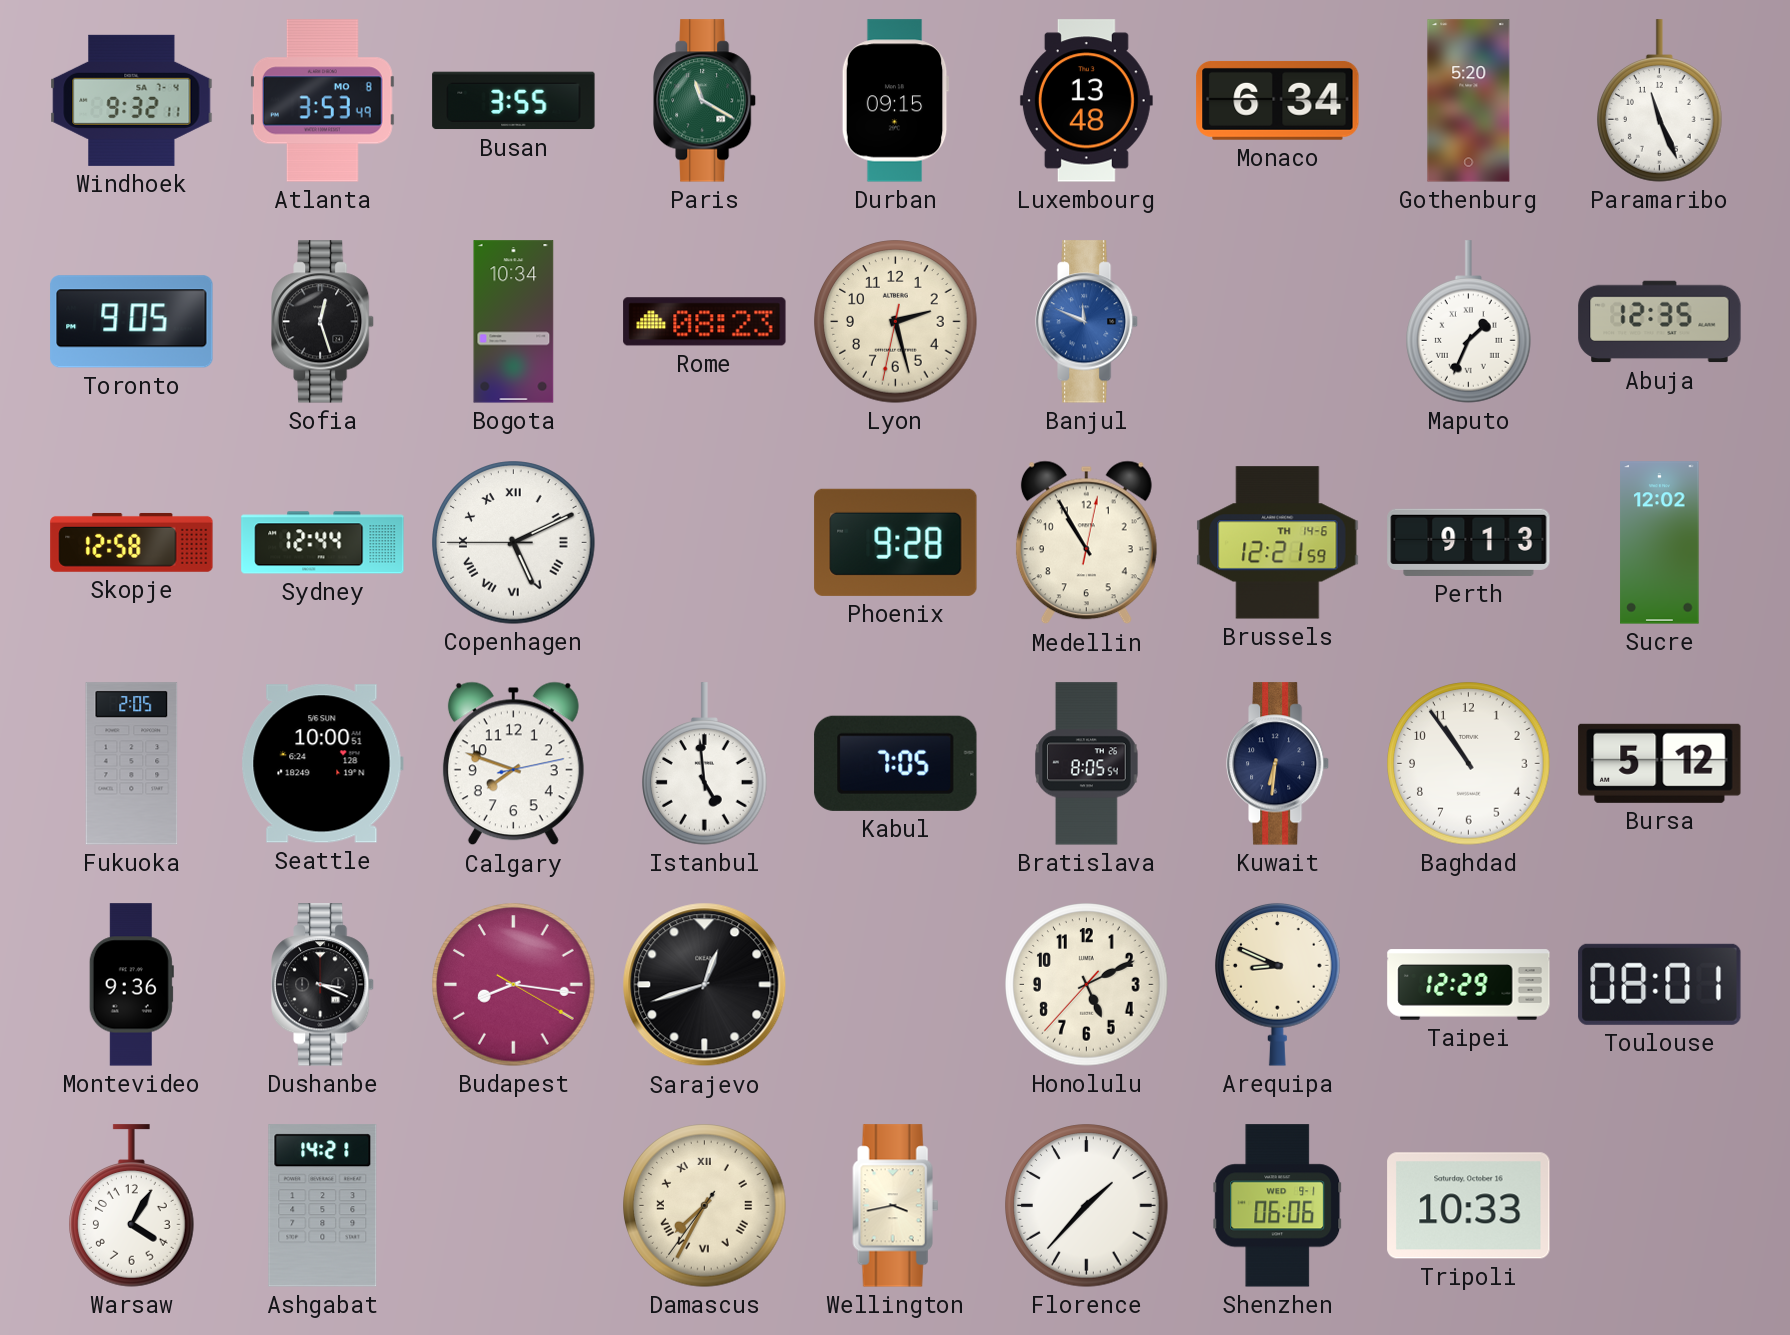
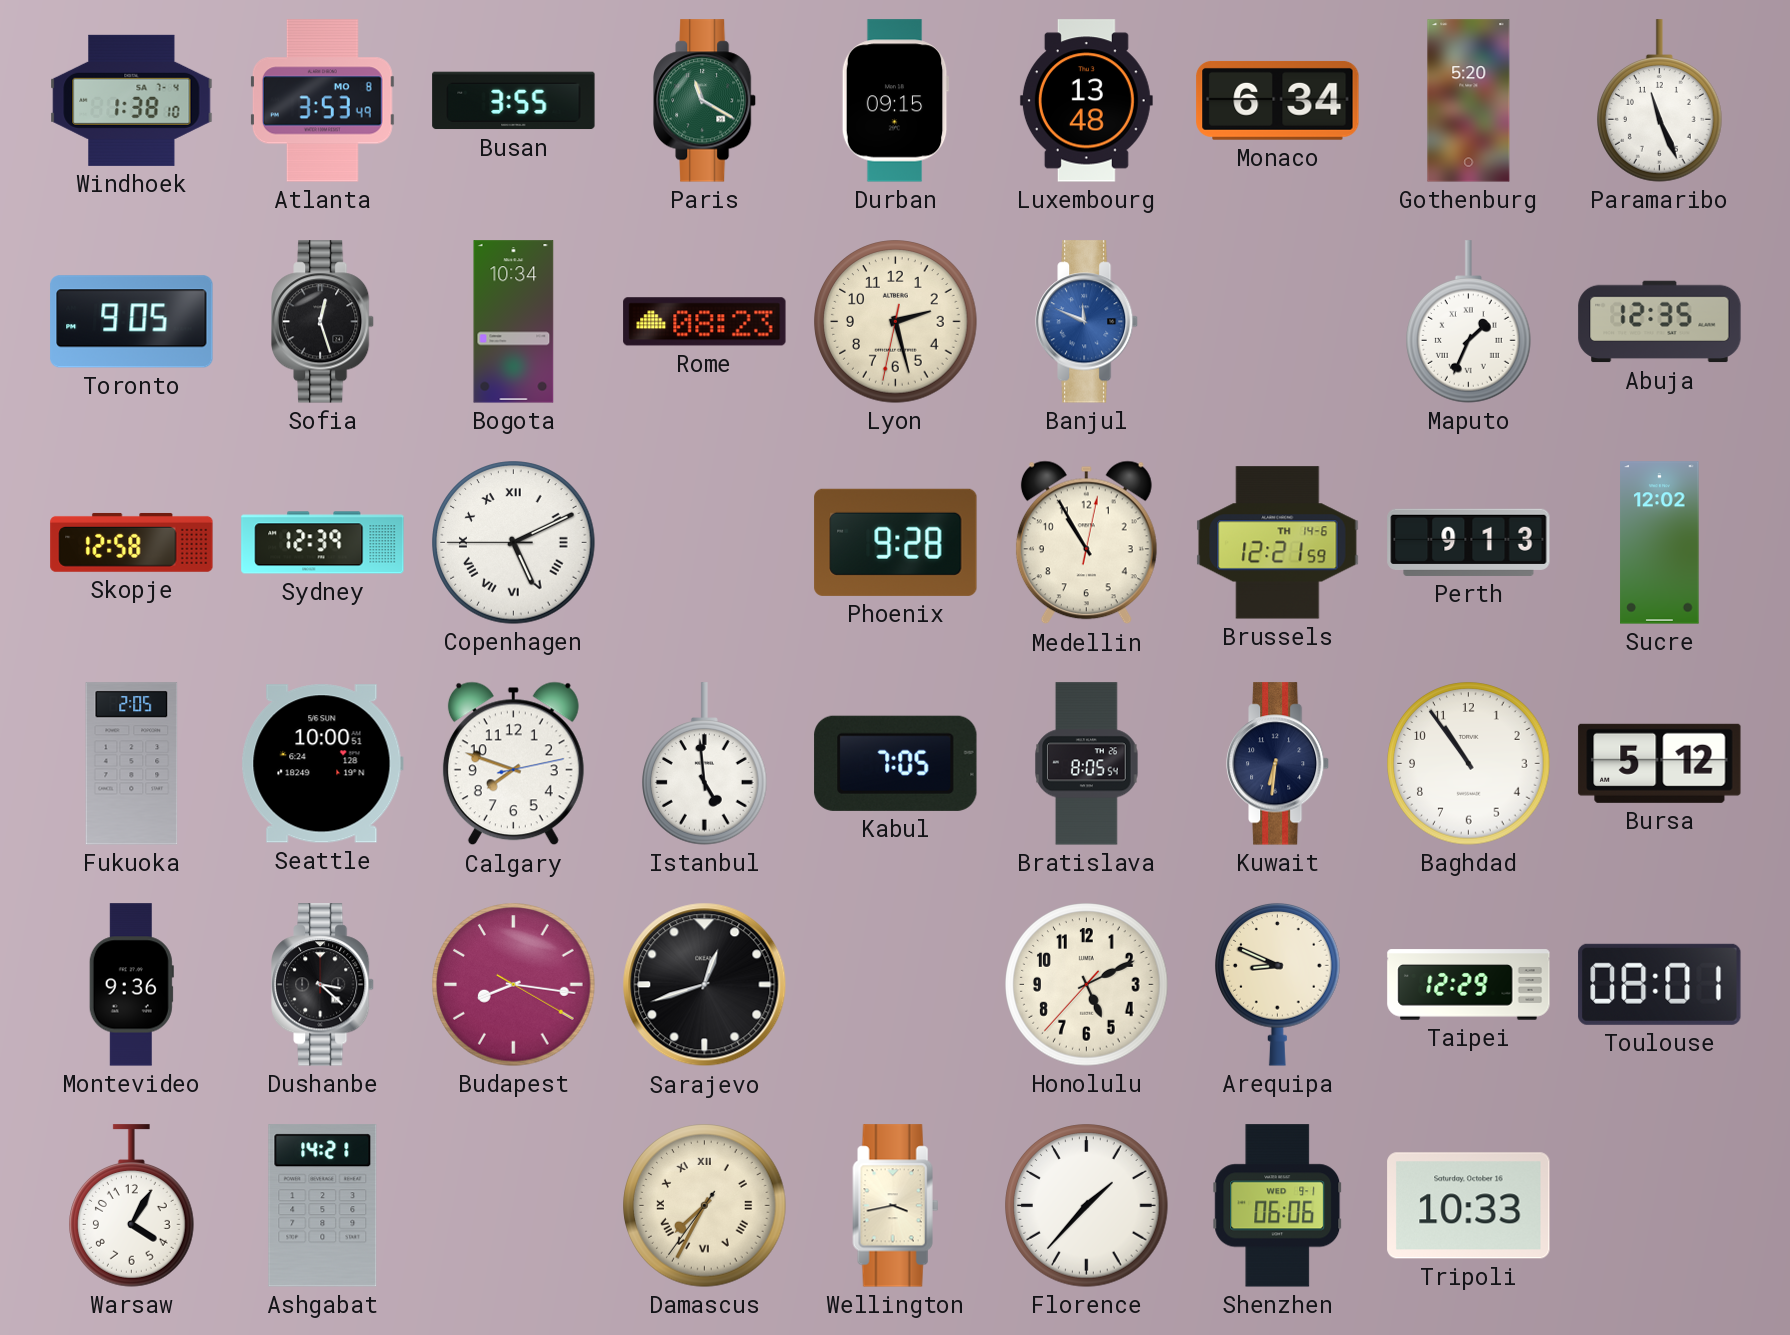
Windhoek: 9:32 -> 1:38
Sydney: 12:44 -> 12:39
Dushanbe: 3:19 -> 3:22
